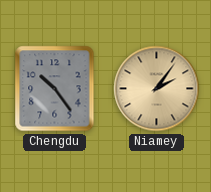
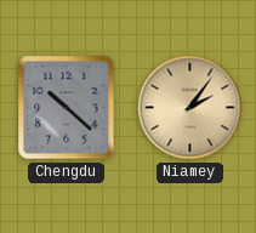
Chengdu: 10:24 -> 10:22
